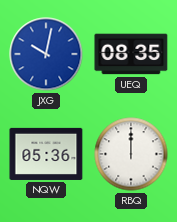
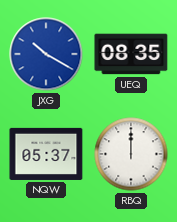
JXG: 10:02 -> 10:20
NQW: 05:36 -> 05:37
